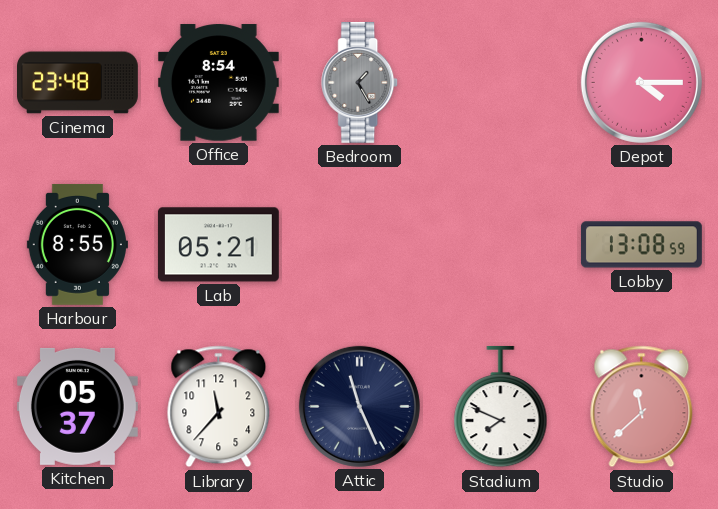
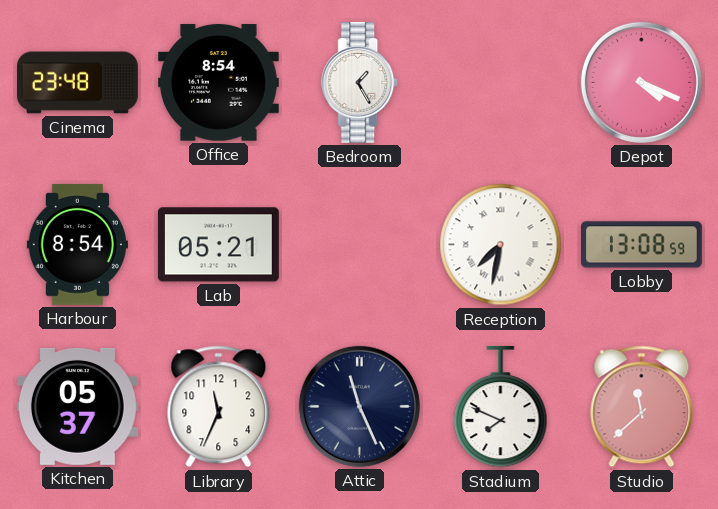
Bedroom dial: grey -> white
Depot: 4:15 -> 4:19
Harbour: 8:55 -> 8:54
Reception: none -> 7:32
Library: 11:37 -> 11:34
